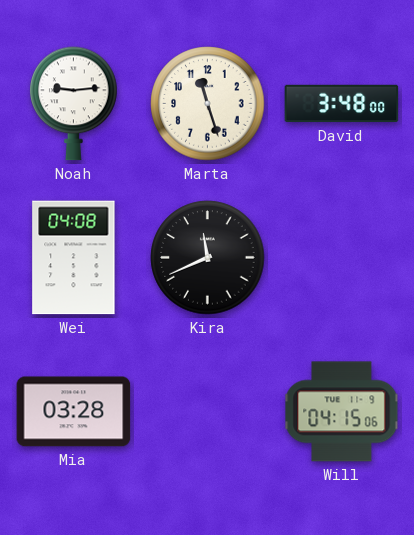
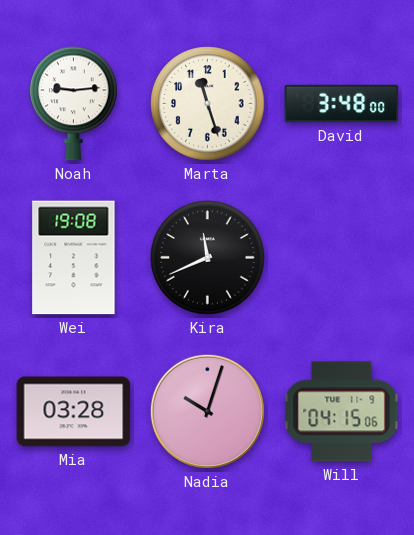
Wei: 04:08 -> 19:08
Nadia: none -> 10:03
